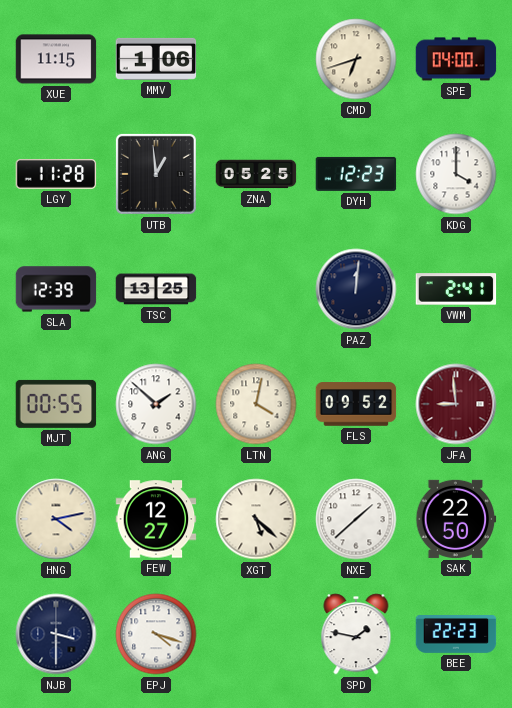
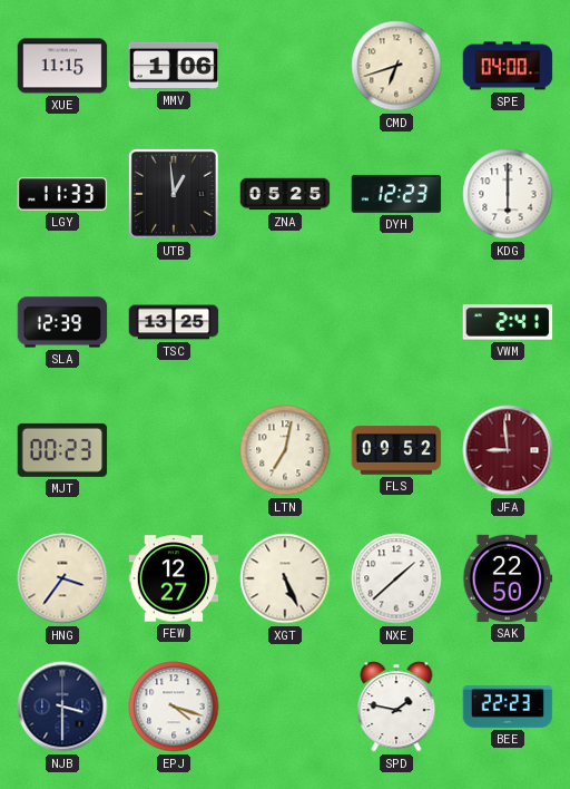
LGY: 11:28 -> 11:33
KDG: 4:00 -> 6:00
PAZ: 12:01 -> none
MJT: 00:55 -> 00:23
ANG: 1:52 -> none
LTN: 4:02 -> 7:02
HNG: 4:13 -> 3:36
XGT: 5:22 -> 5:26
